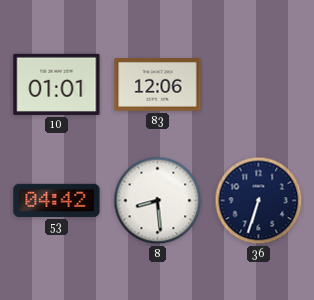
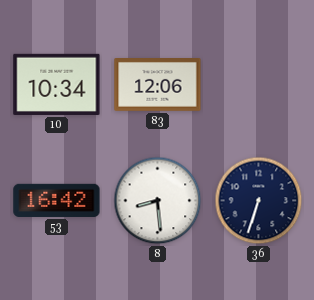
10: 01:01 -> 10:34
53: 04:42 -> 16:42
